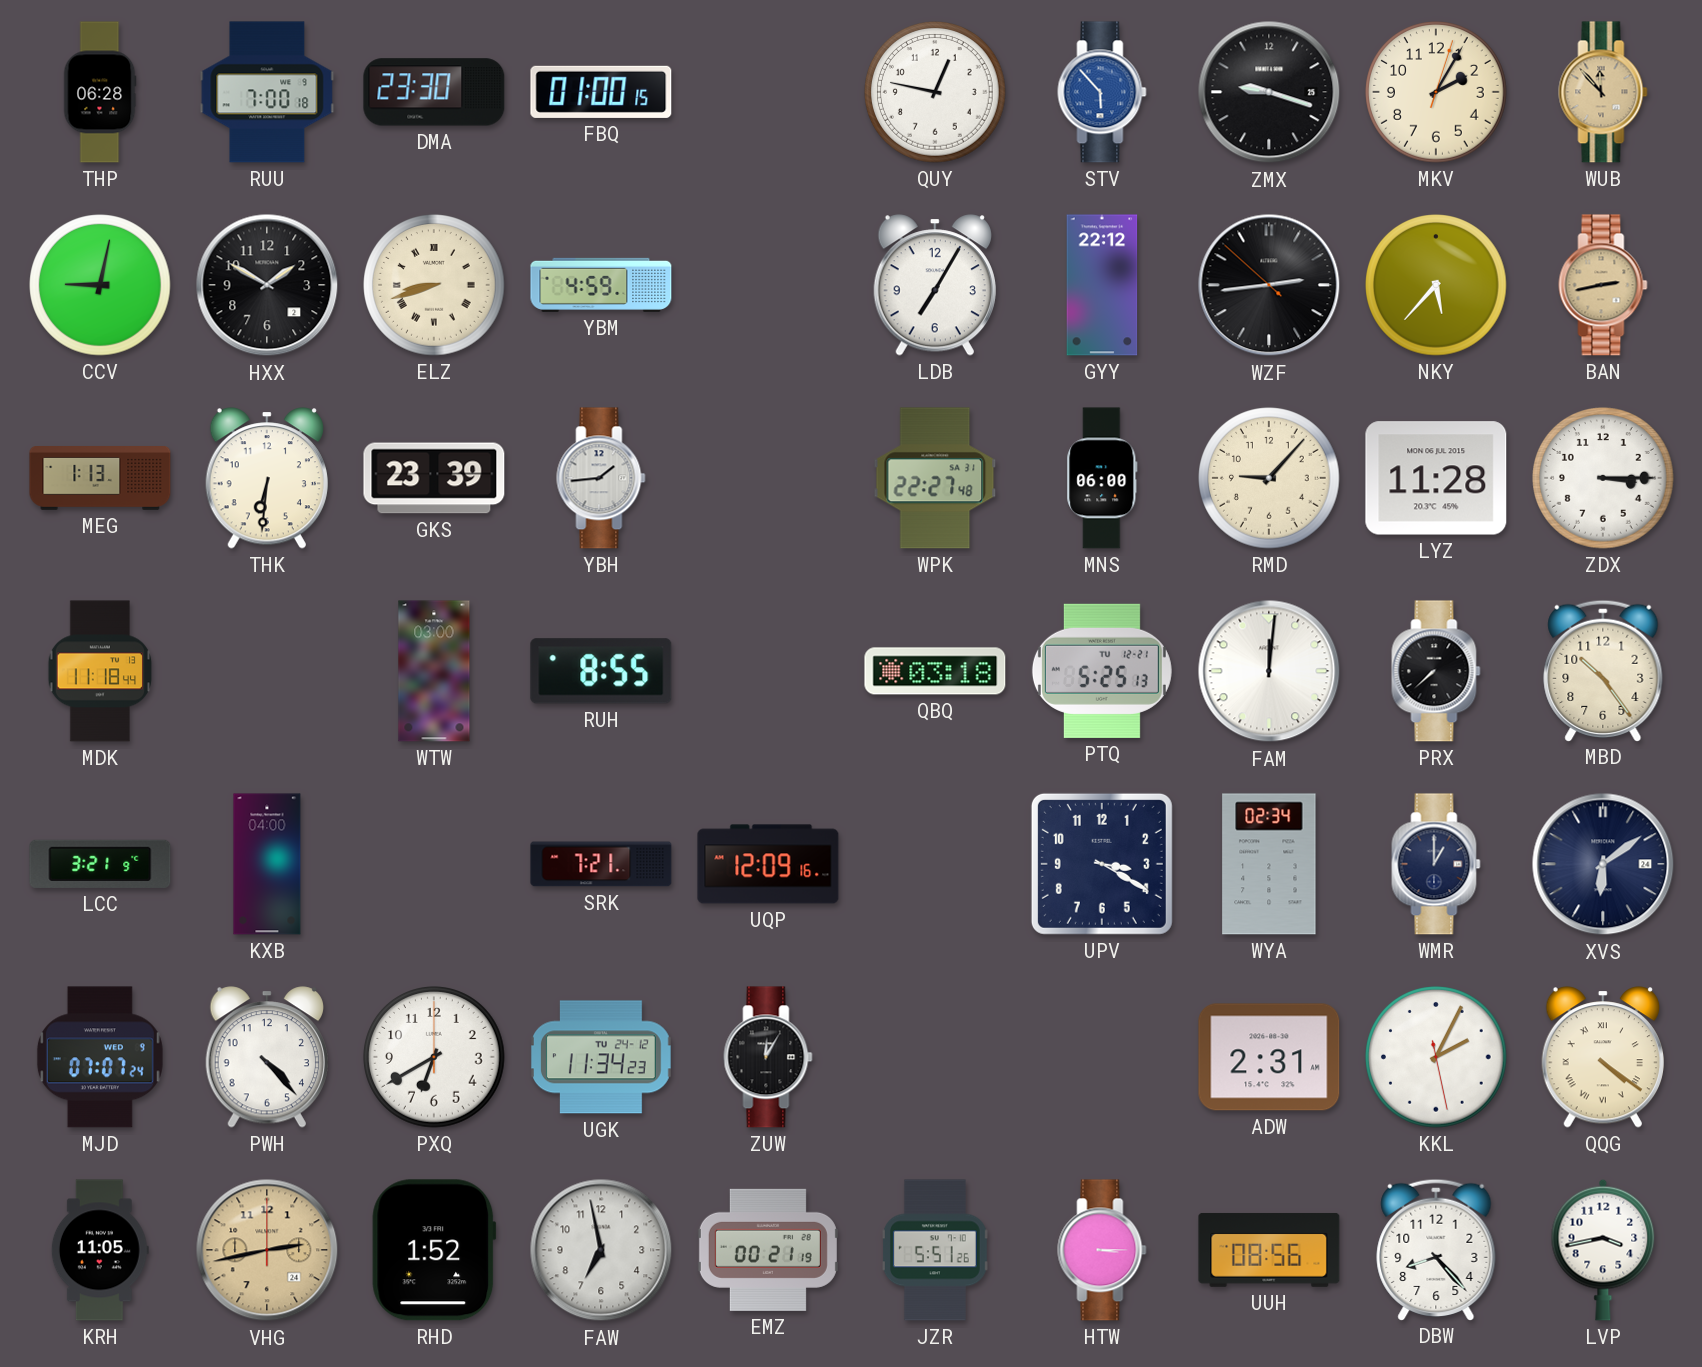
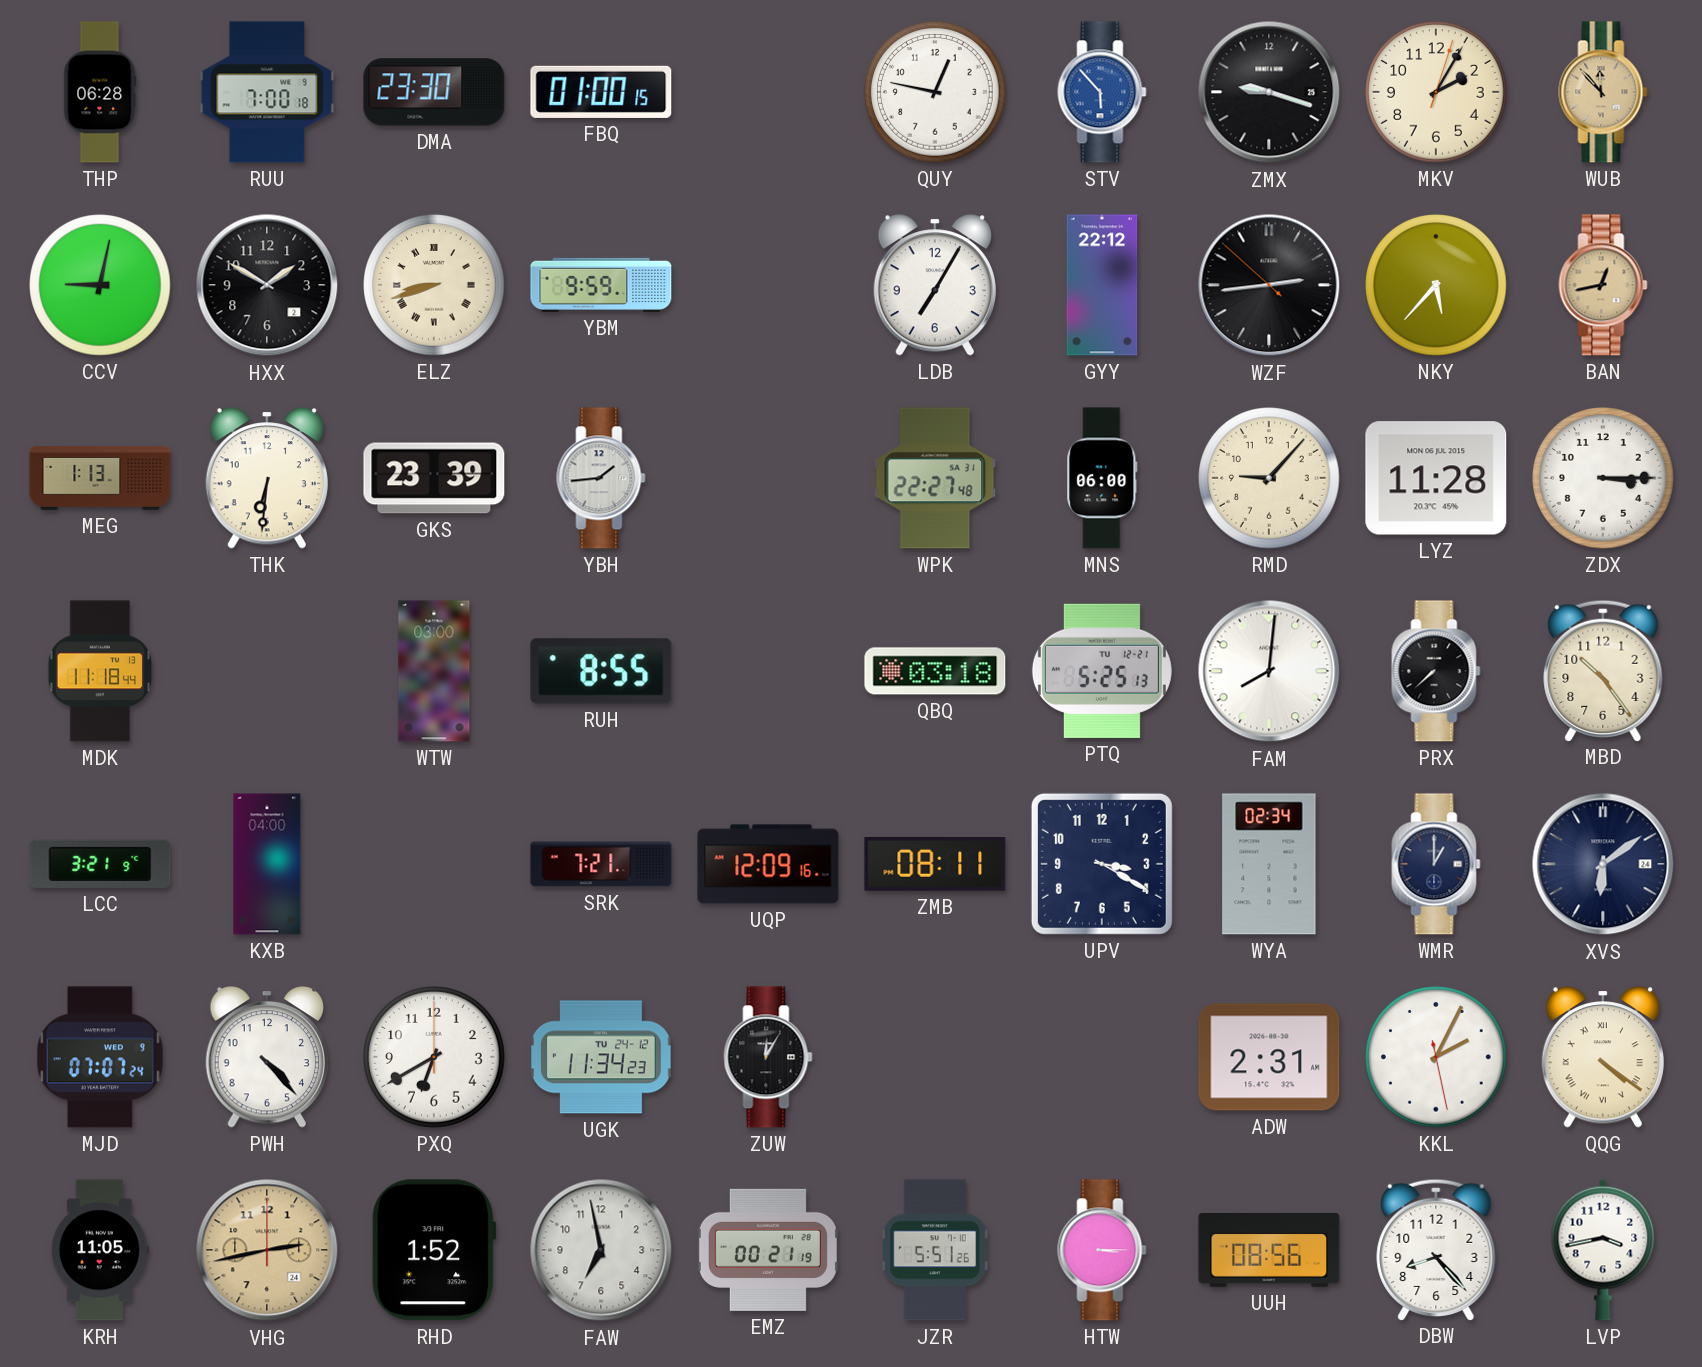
YBM: 4:59 -> 9:59
BAN: 2:43 -> 12:43
FAM: 12:01 -> 8:01
ZMB: none -> 08:11
